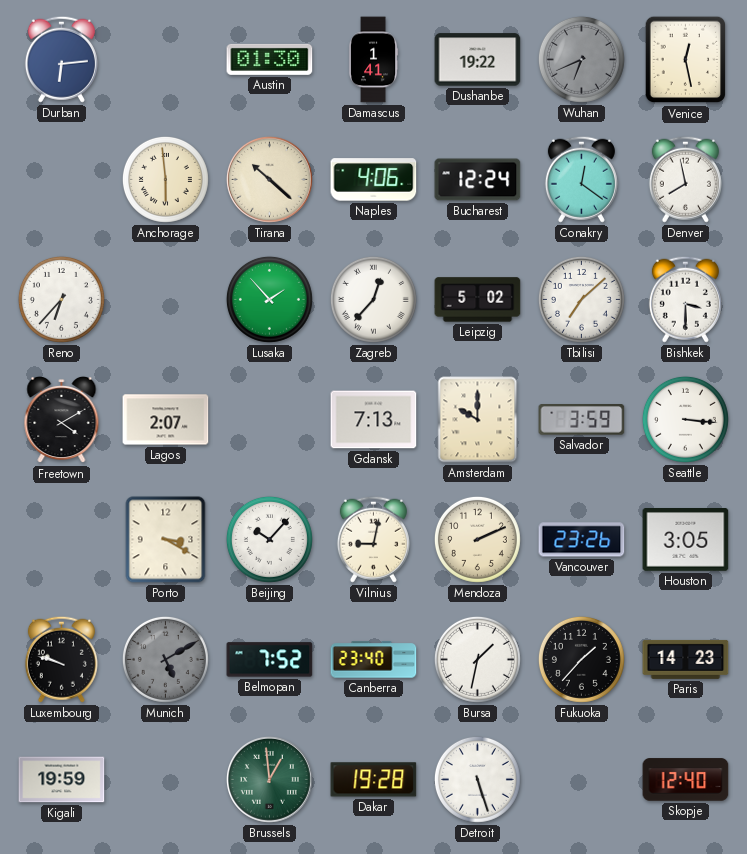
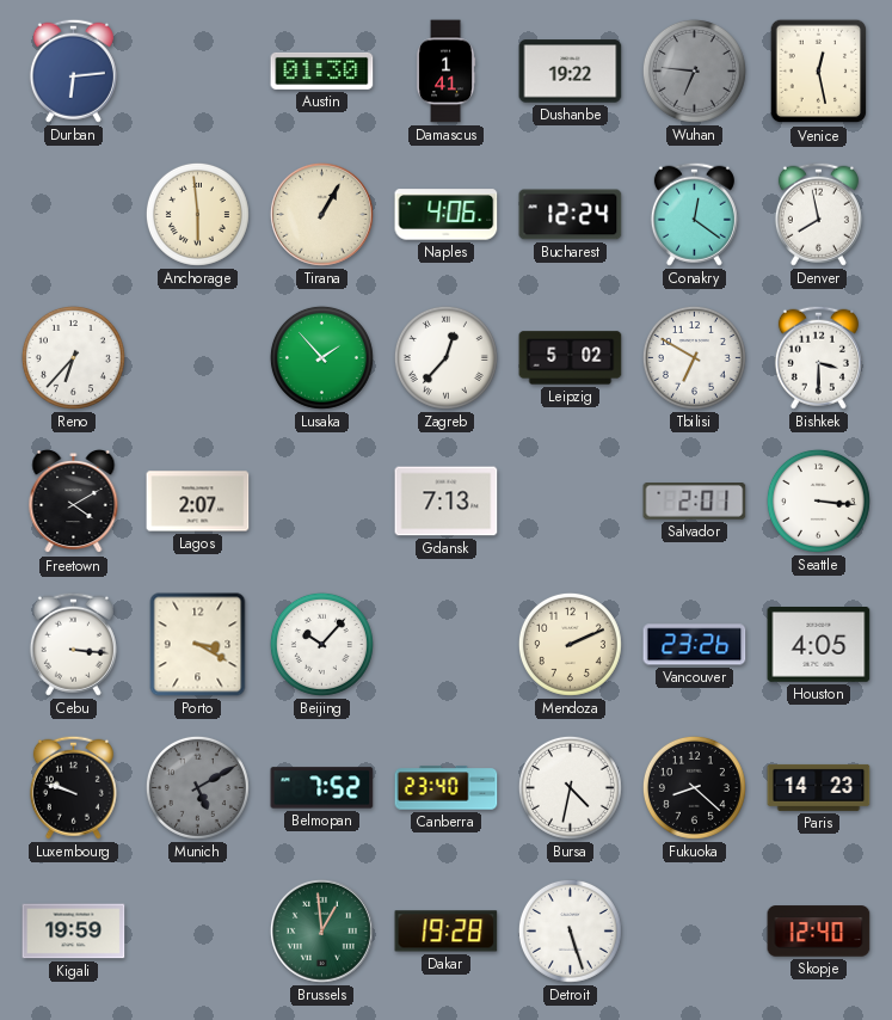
Wuhan: 6:41 -> 6:46
Tirana: 10:22 -> 1:05
Tbilisi: 7:08 -> 6:50
Amsterdam: 10:00 -> none
Salvador: 3:59 -> 2:01
Cebu: none -> 3:16
Vilnius: 9:02 -> none
Houston: 3:05 -> 4:05
Bursa: 1:32 -> 4:32
Fukuoka: 1:37 -> 8:22
